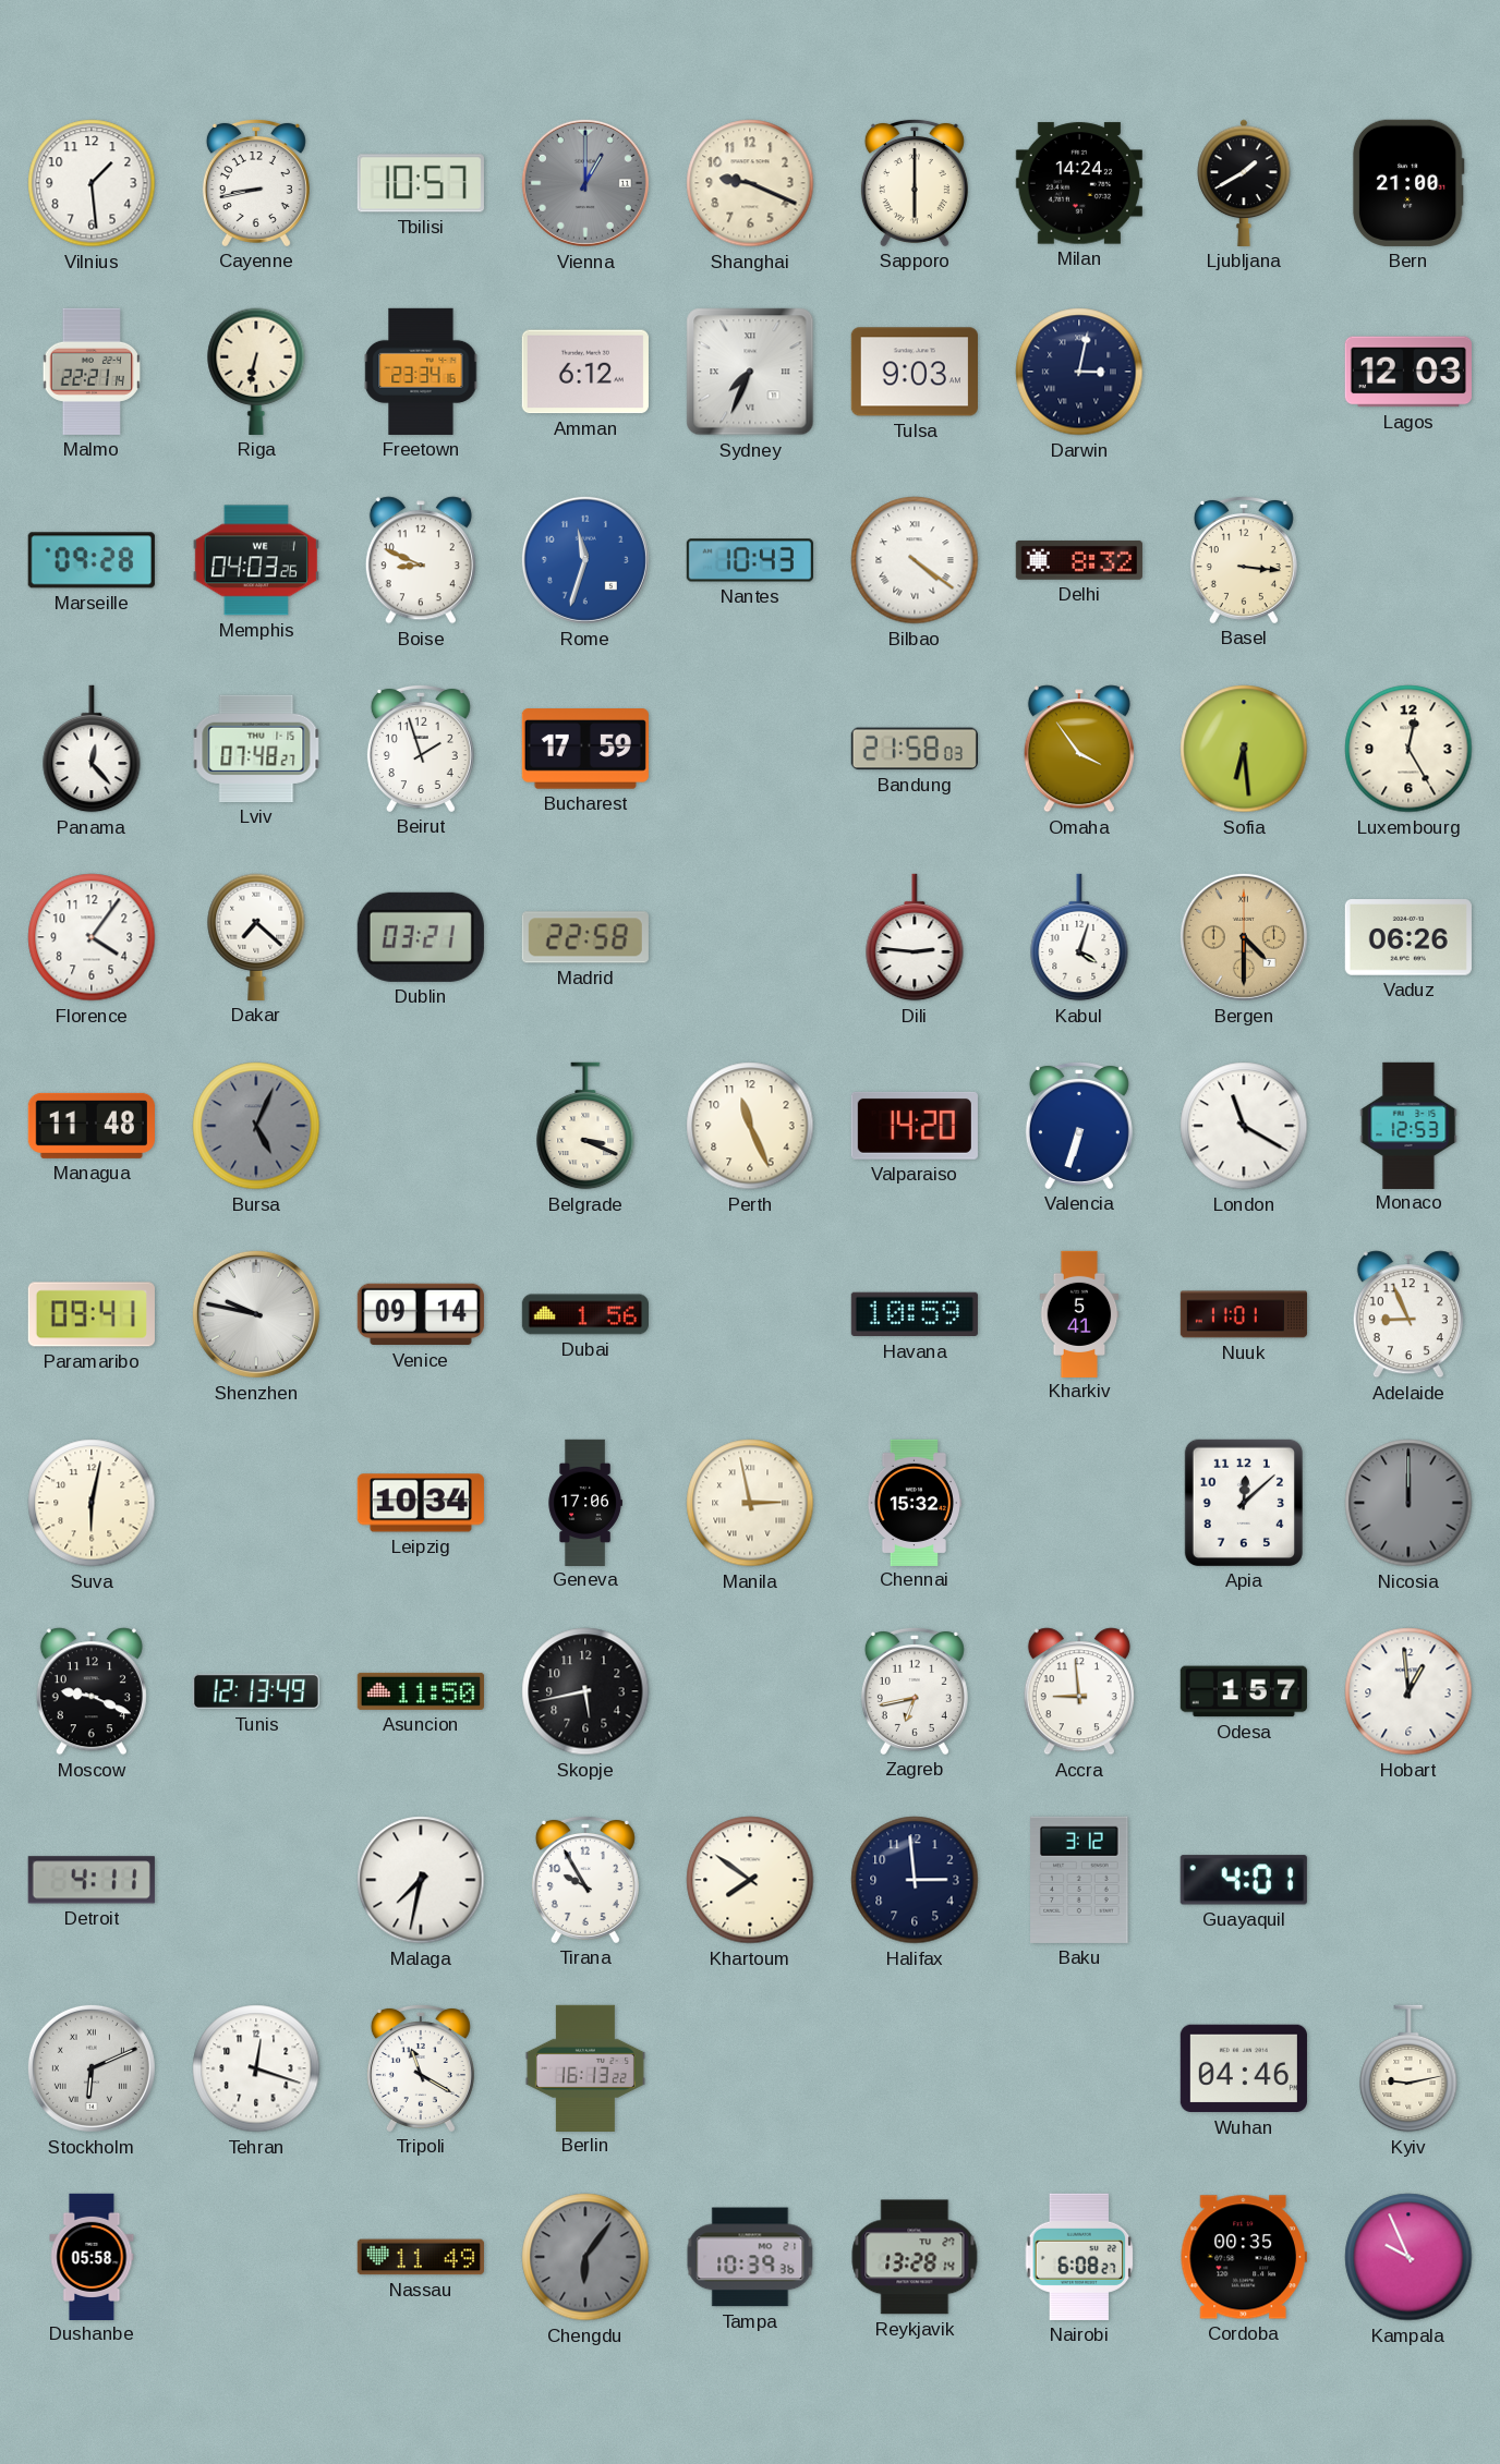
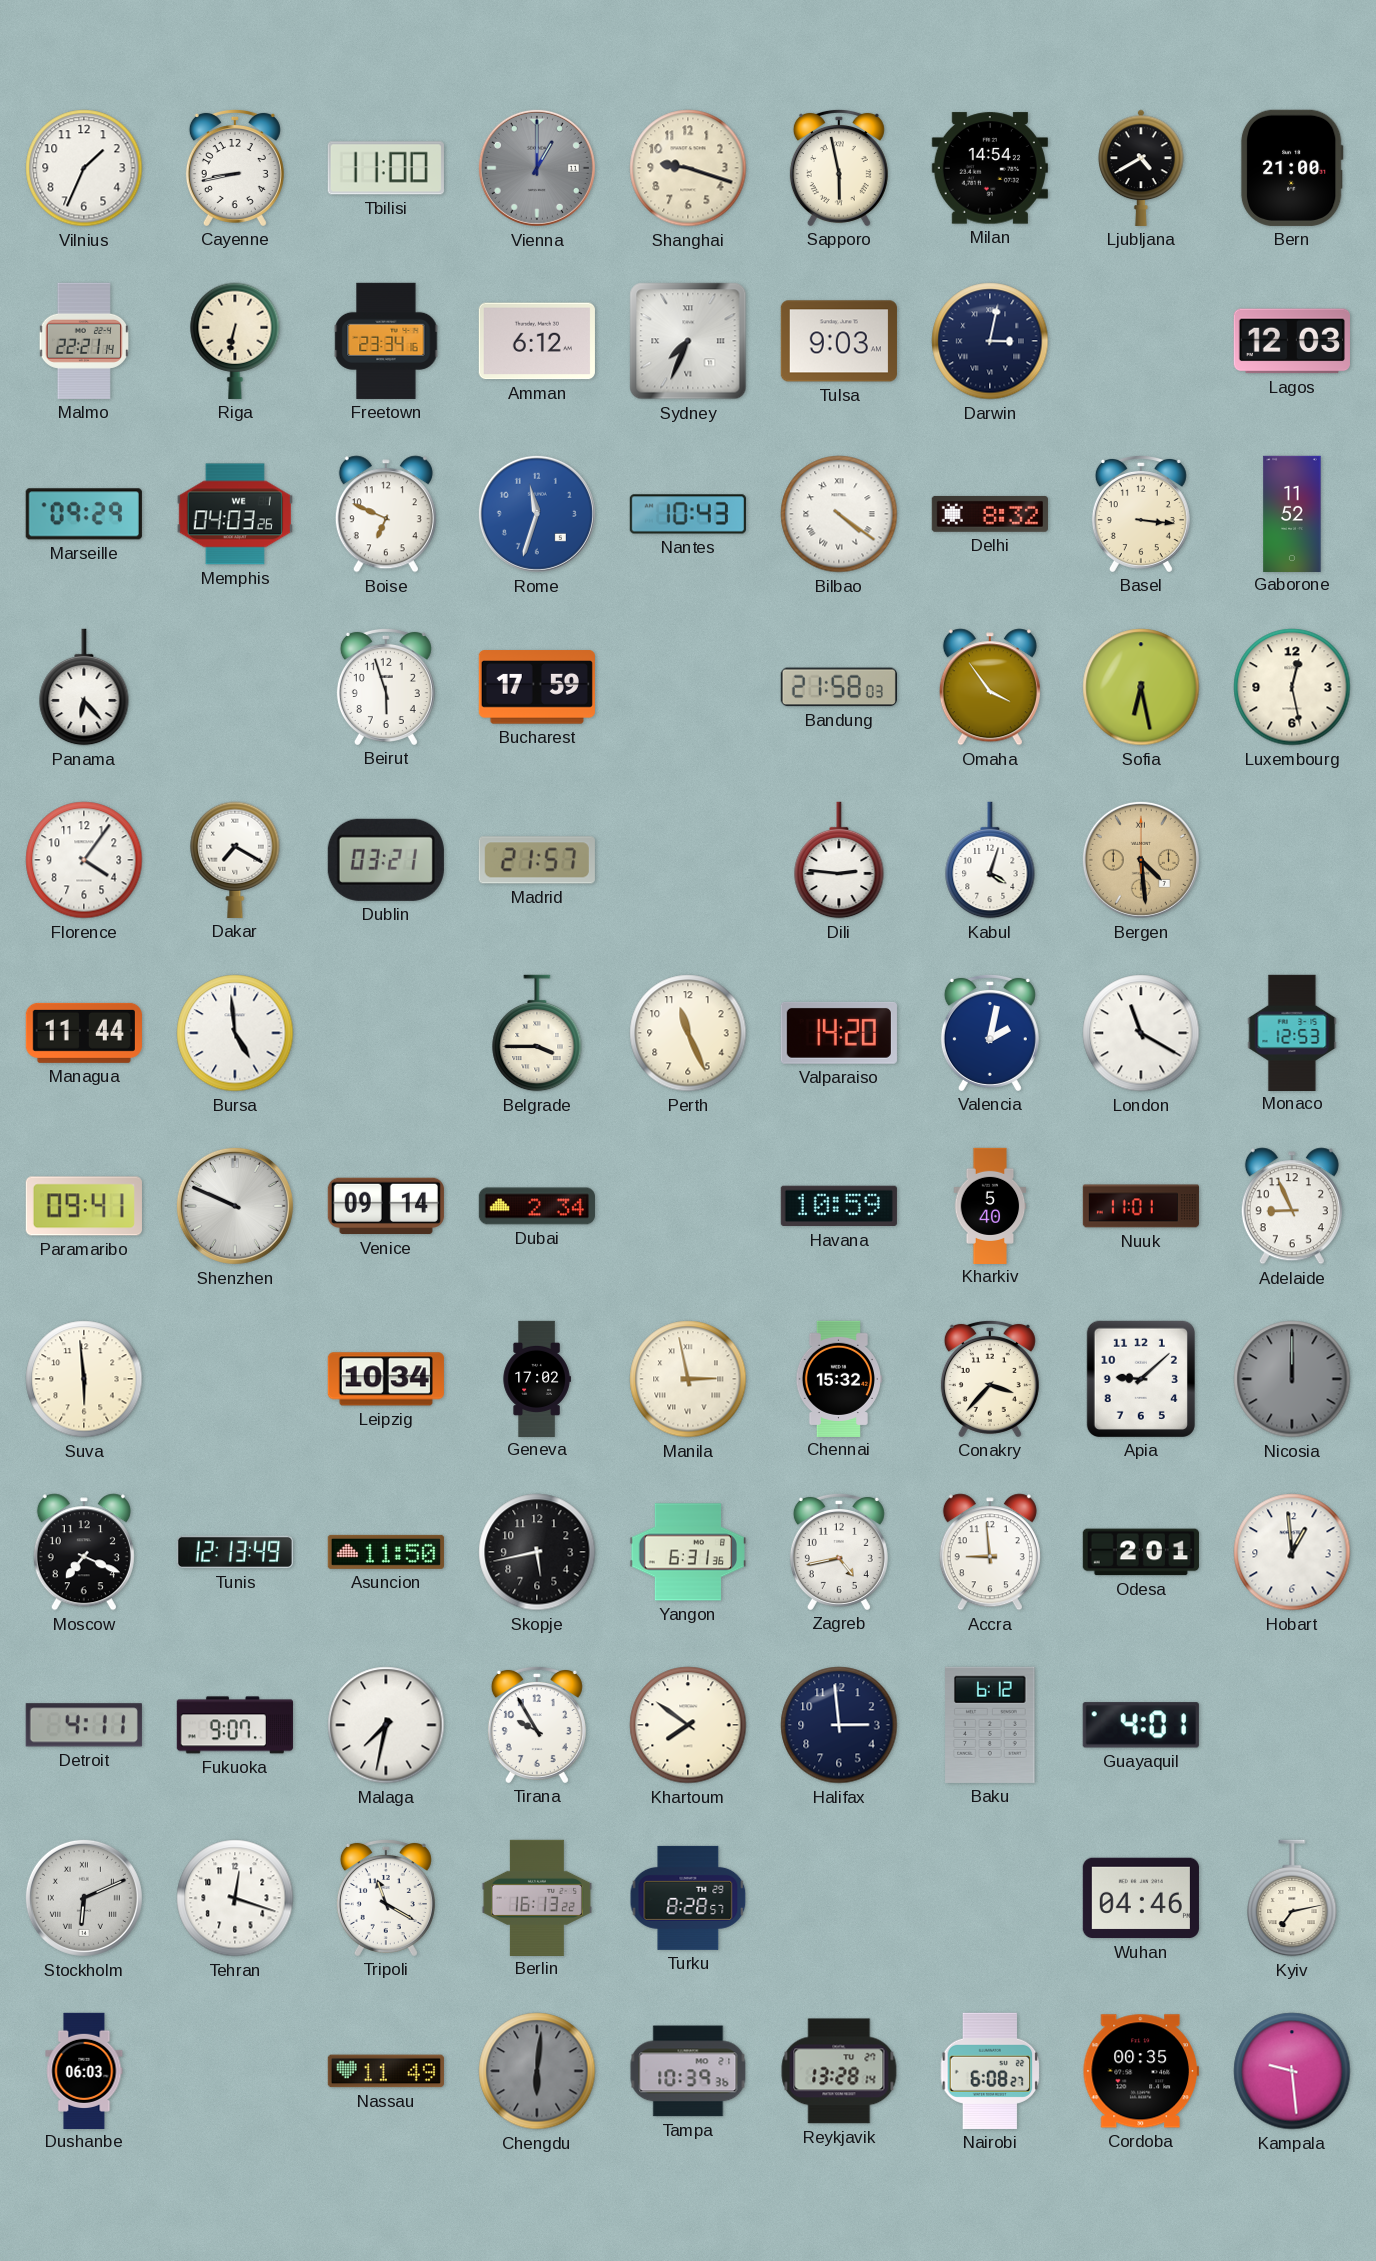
Vilnius: 1:29 -> 1:34
Tbilisi: 10:57 -> 11:00
Shanghai: 9:19 -> 9:18
Sapporo: 6:00 -> 5:58
Milan: 14:24 -> 14:54
Ljubljana: 1:40 -> 4:40
Marseille: 09:28 -> 09:29
Boise: 8:49 -> 6:49
Gaborone: none -> 11:52
Panama: 12:23 -> 6:23
Lviv: 07:48 -> none
Beirut: 1:57 -> 5:57
Sofia: 6:29 -> 6:28
Luxembourg: 12:25 -> 12:28
Dakar: 7:22 -> 7:20
Madrid: 22:58 -> 21:57
Bergen: 4:30 -> 4:29
Vaduz: 06:26 -> none
Managua: 11:48 -> 11:44
Bursa: 5:04 -> 4:59
Bursa dial: grey -> white
Belgrade: 3:19 -> 3:45
Valencia: 6:33 -> 2:02
Shenzhen: 9:47 -> 9:49
Dubai: 1:56 -> 2:34
Kharkiv: 5:41 -> 5:40
Suva: 6:02 -> 5:59
Geneva: 17:06 -> 17:02
Conakry: none -> 3:37
Apia: 12:08 -> 9:08
Moscow: 9:19 -> 7:19
Yangon: none -> 6:31
Zagreb: 6:43 -> 4:43
Odesa: 1:57 -> 2:01
Fukuoka: none -> 9:07
Baku: 3:12 -> 6:12
Turku: none -> 8:28
Kyiv: 9:13 -> 7:13
Dushanbe: 05:58 -> 06:03
Chengdu: 6:06 -> 6:01
Kampala: 9:56 -> 9:29
